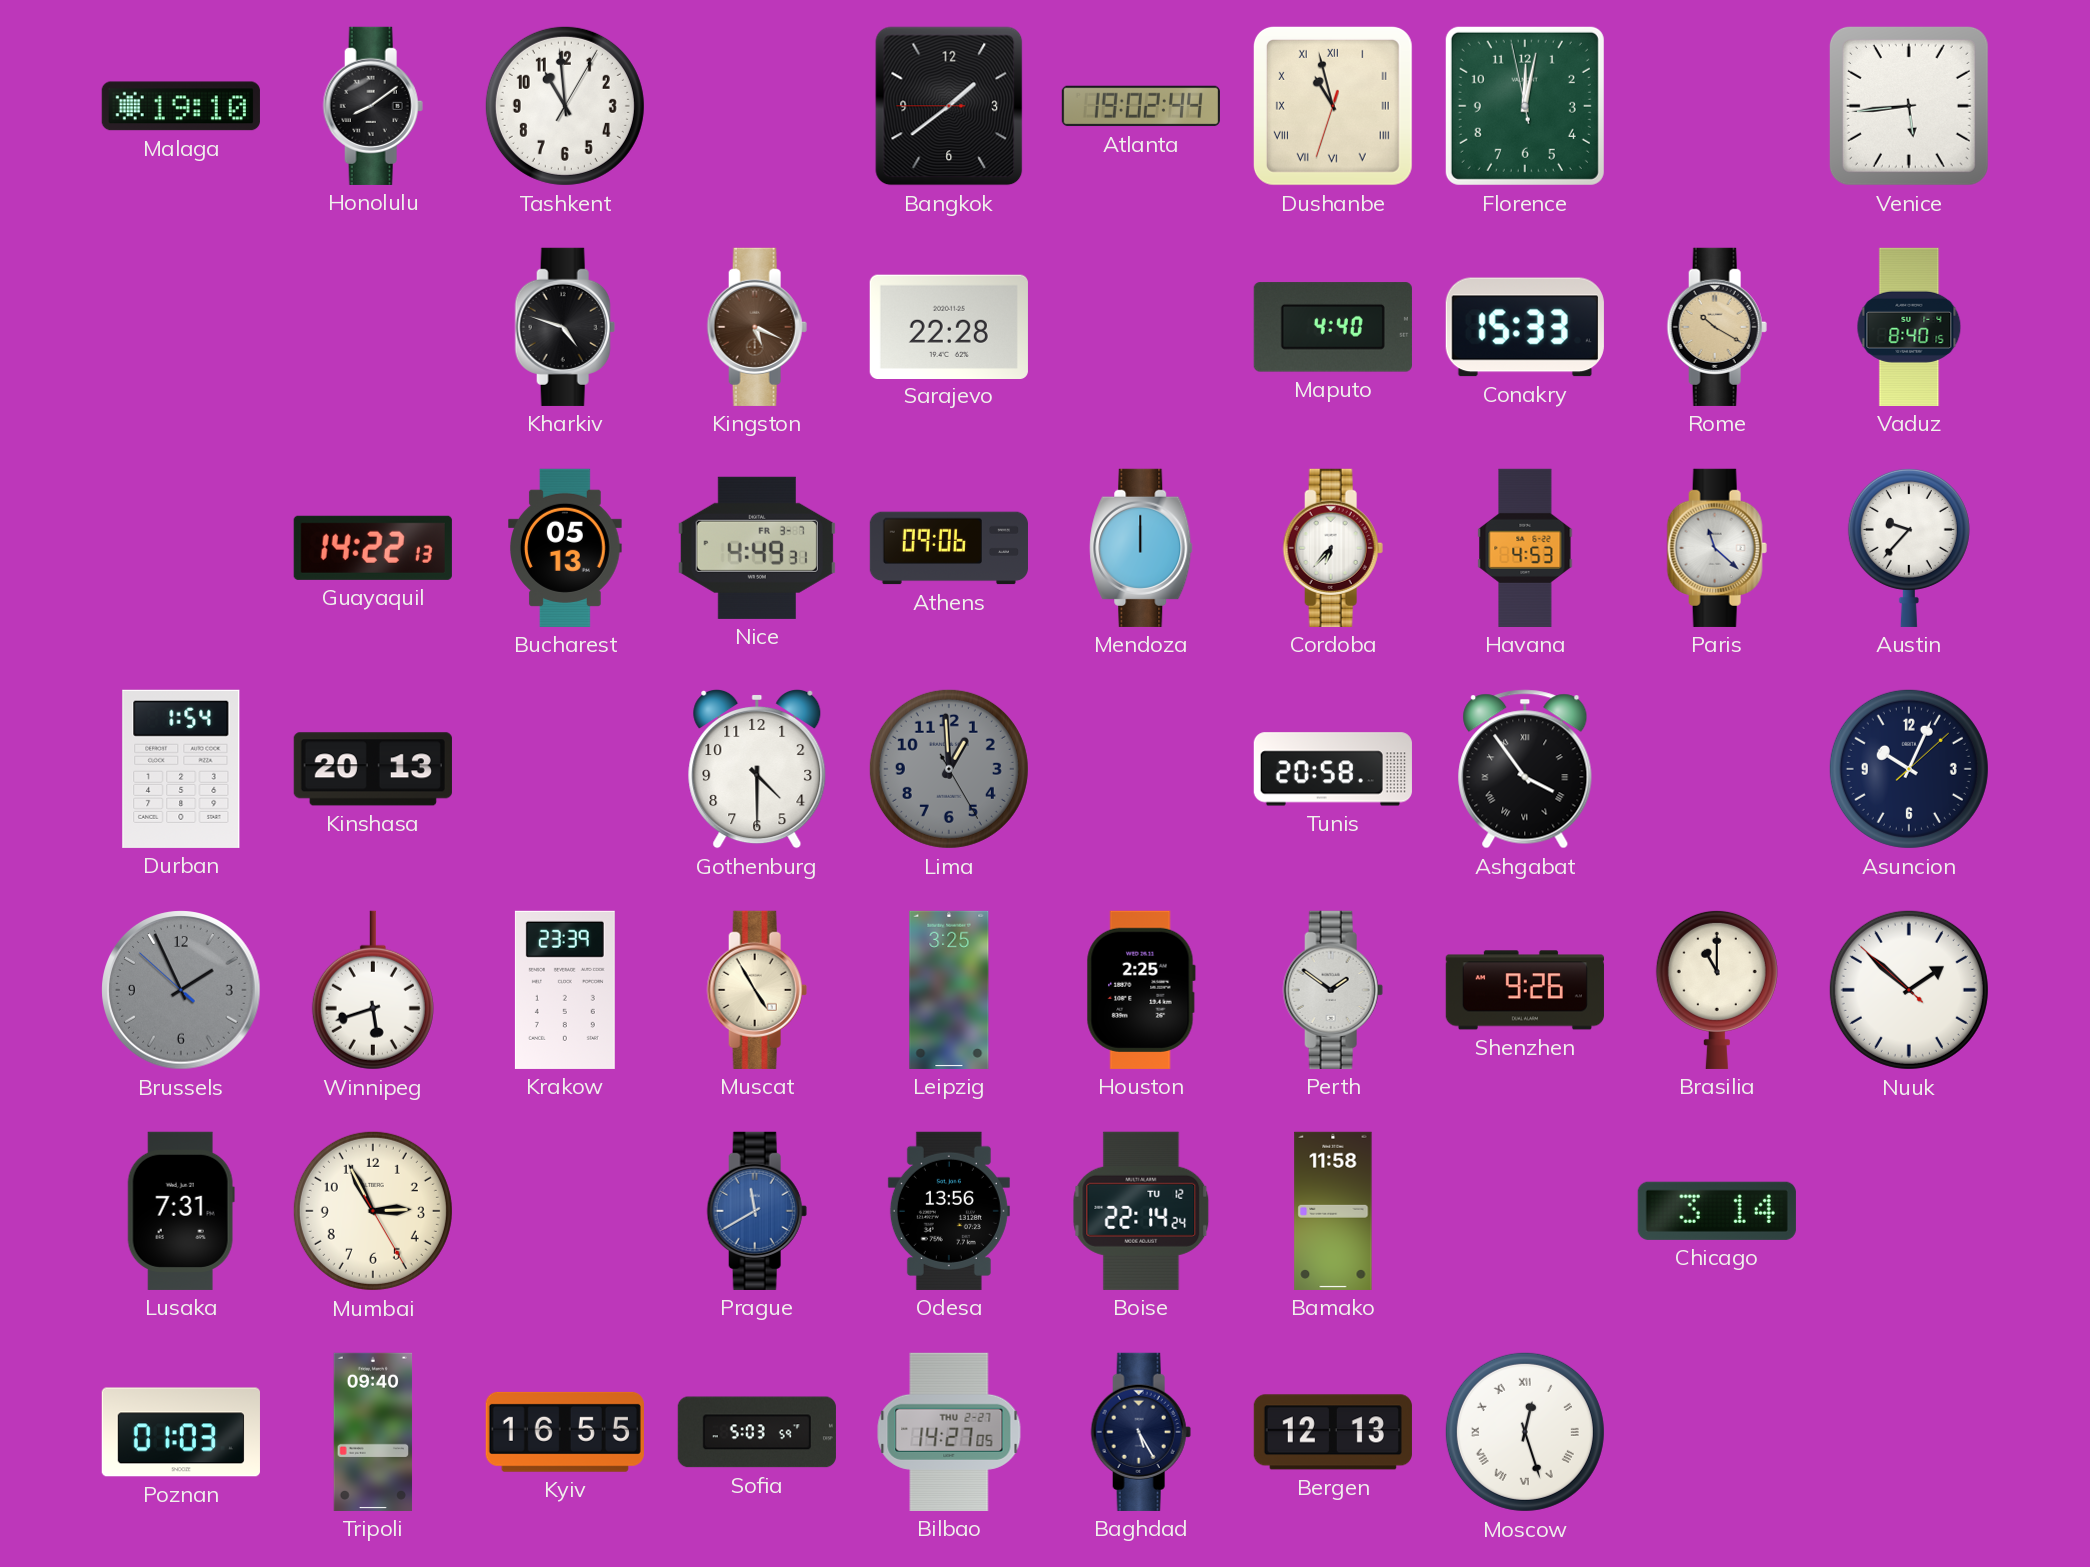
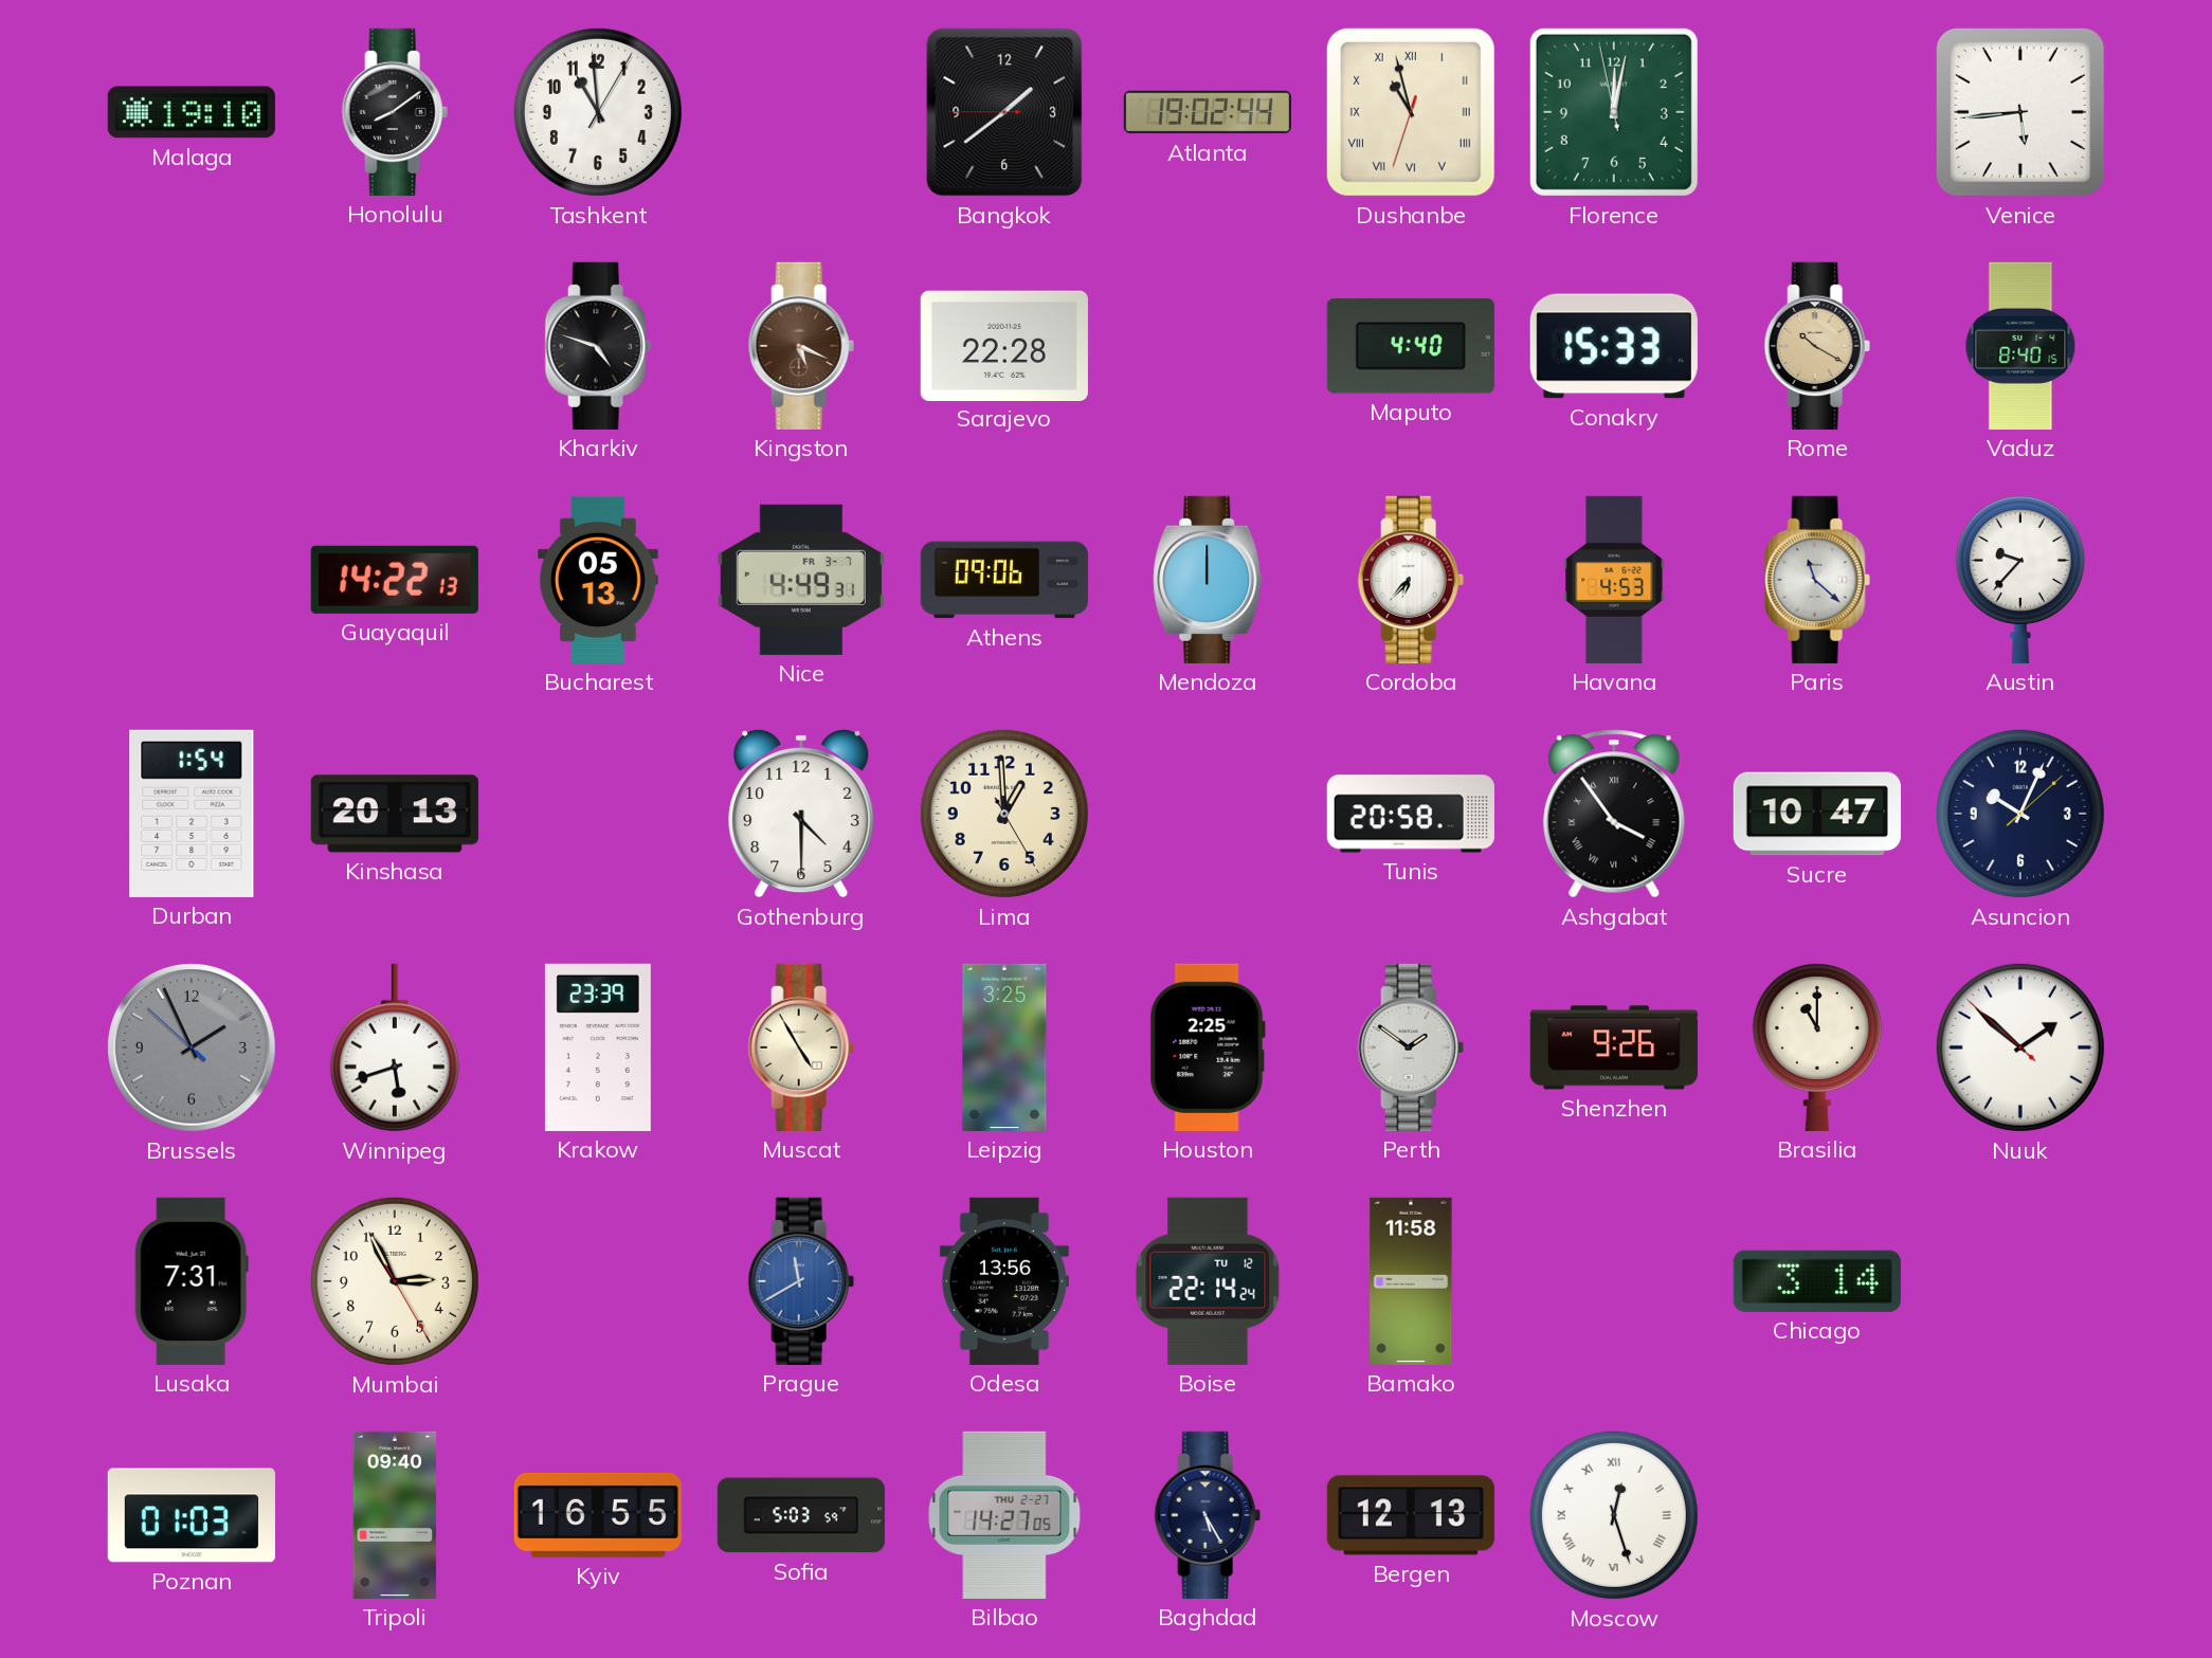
Lima dial: grey -> cream
Sucre: none -> 10:47
